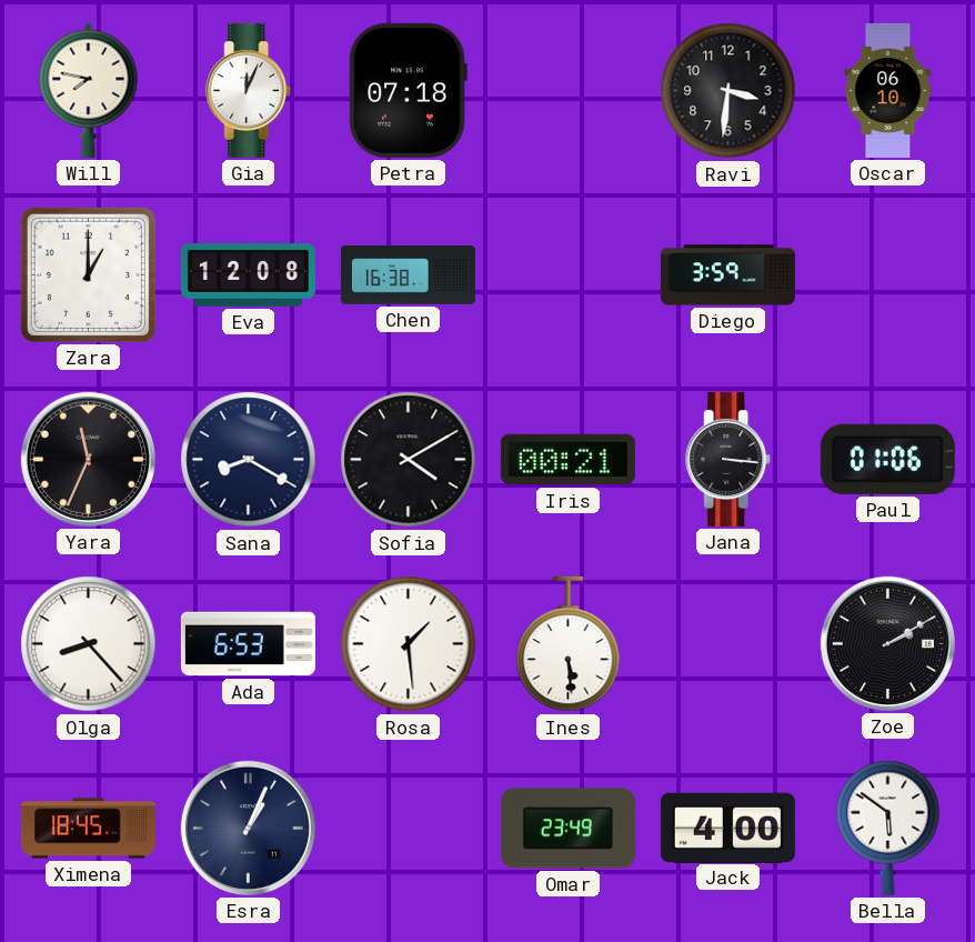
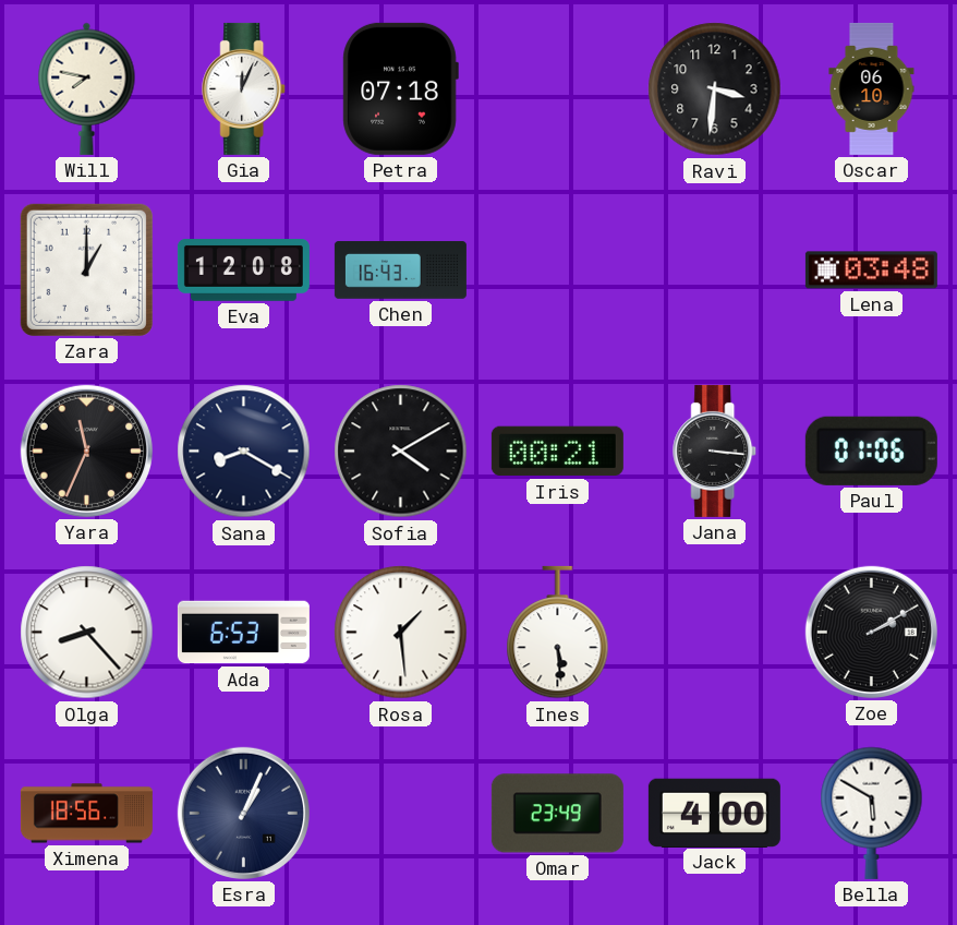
Chen: 16:38 -> 16:43
Diego: 3:59 -> none
Lena: none -> 03:48
Ximena: 18:45 -> 18:56
Bella: 5:51 -> 5:50
